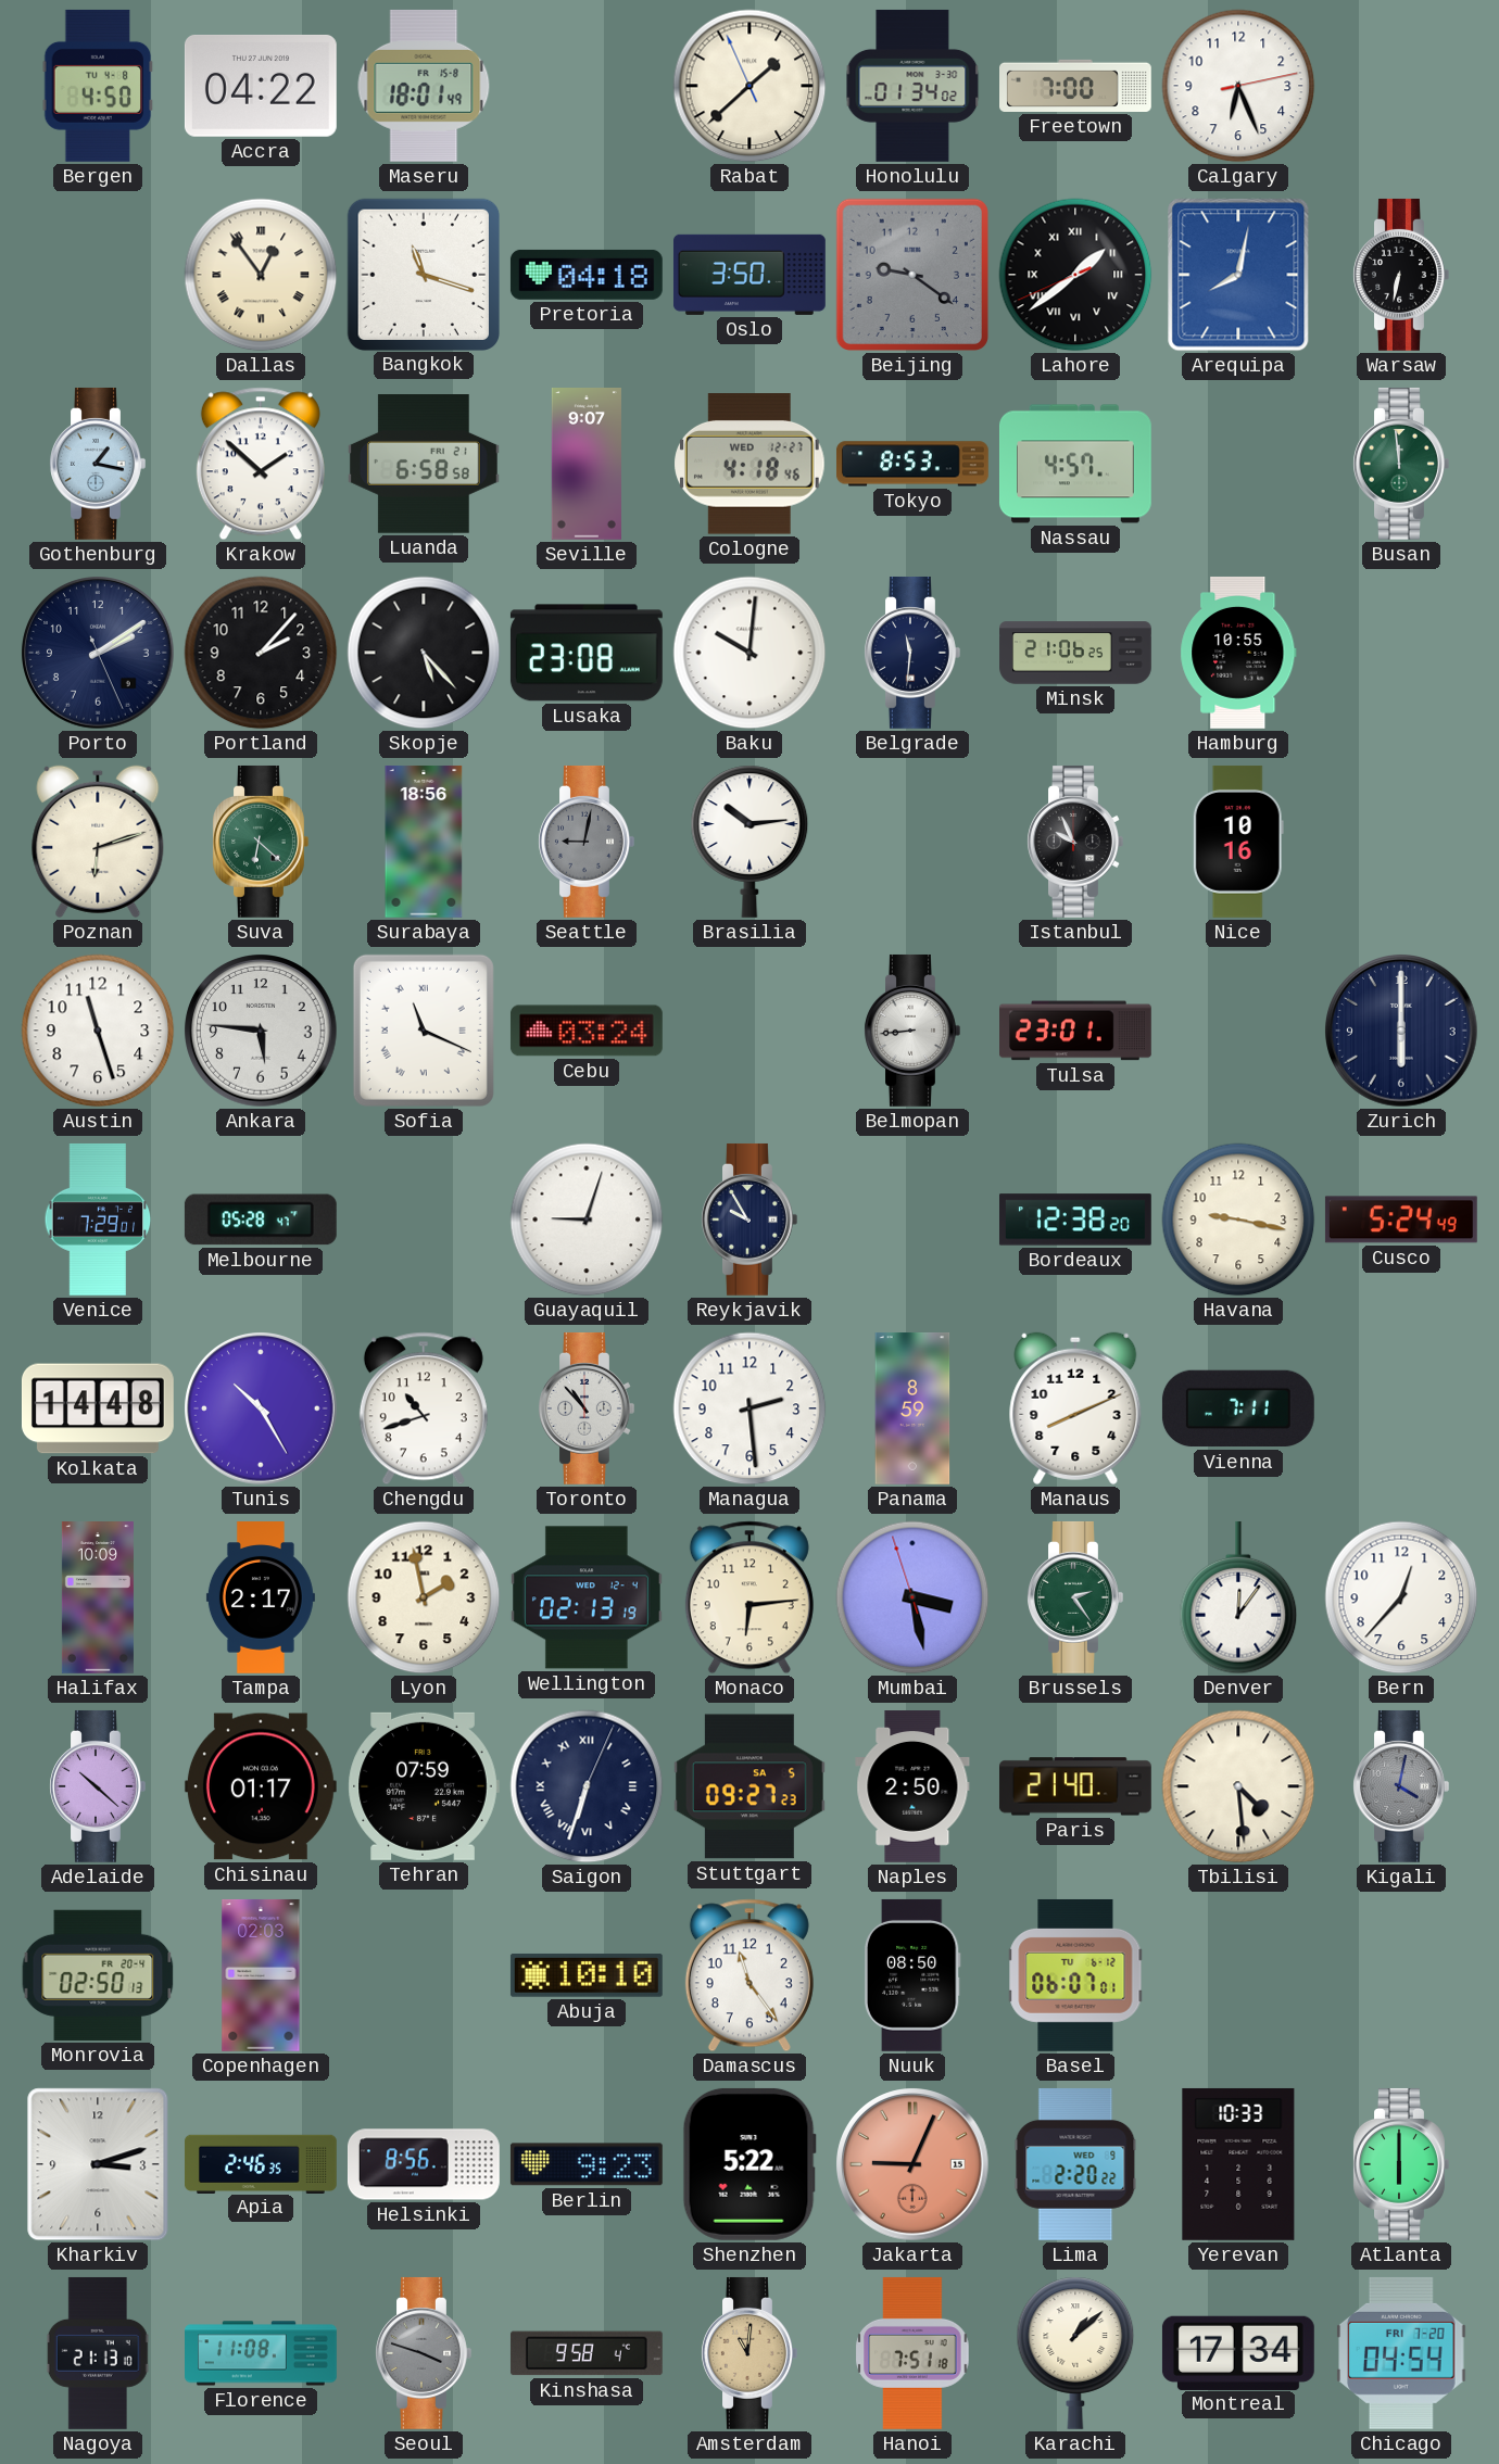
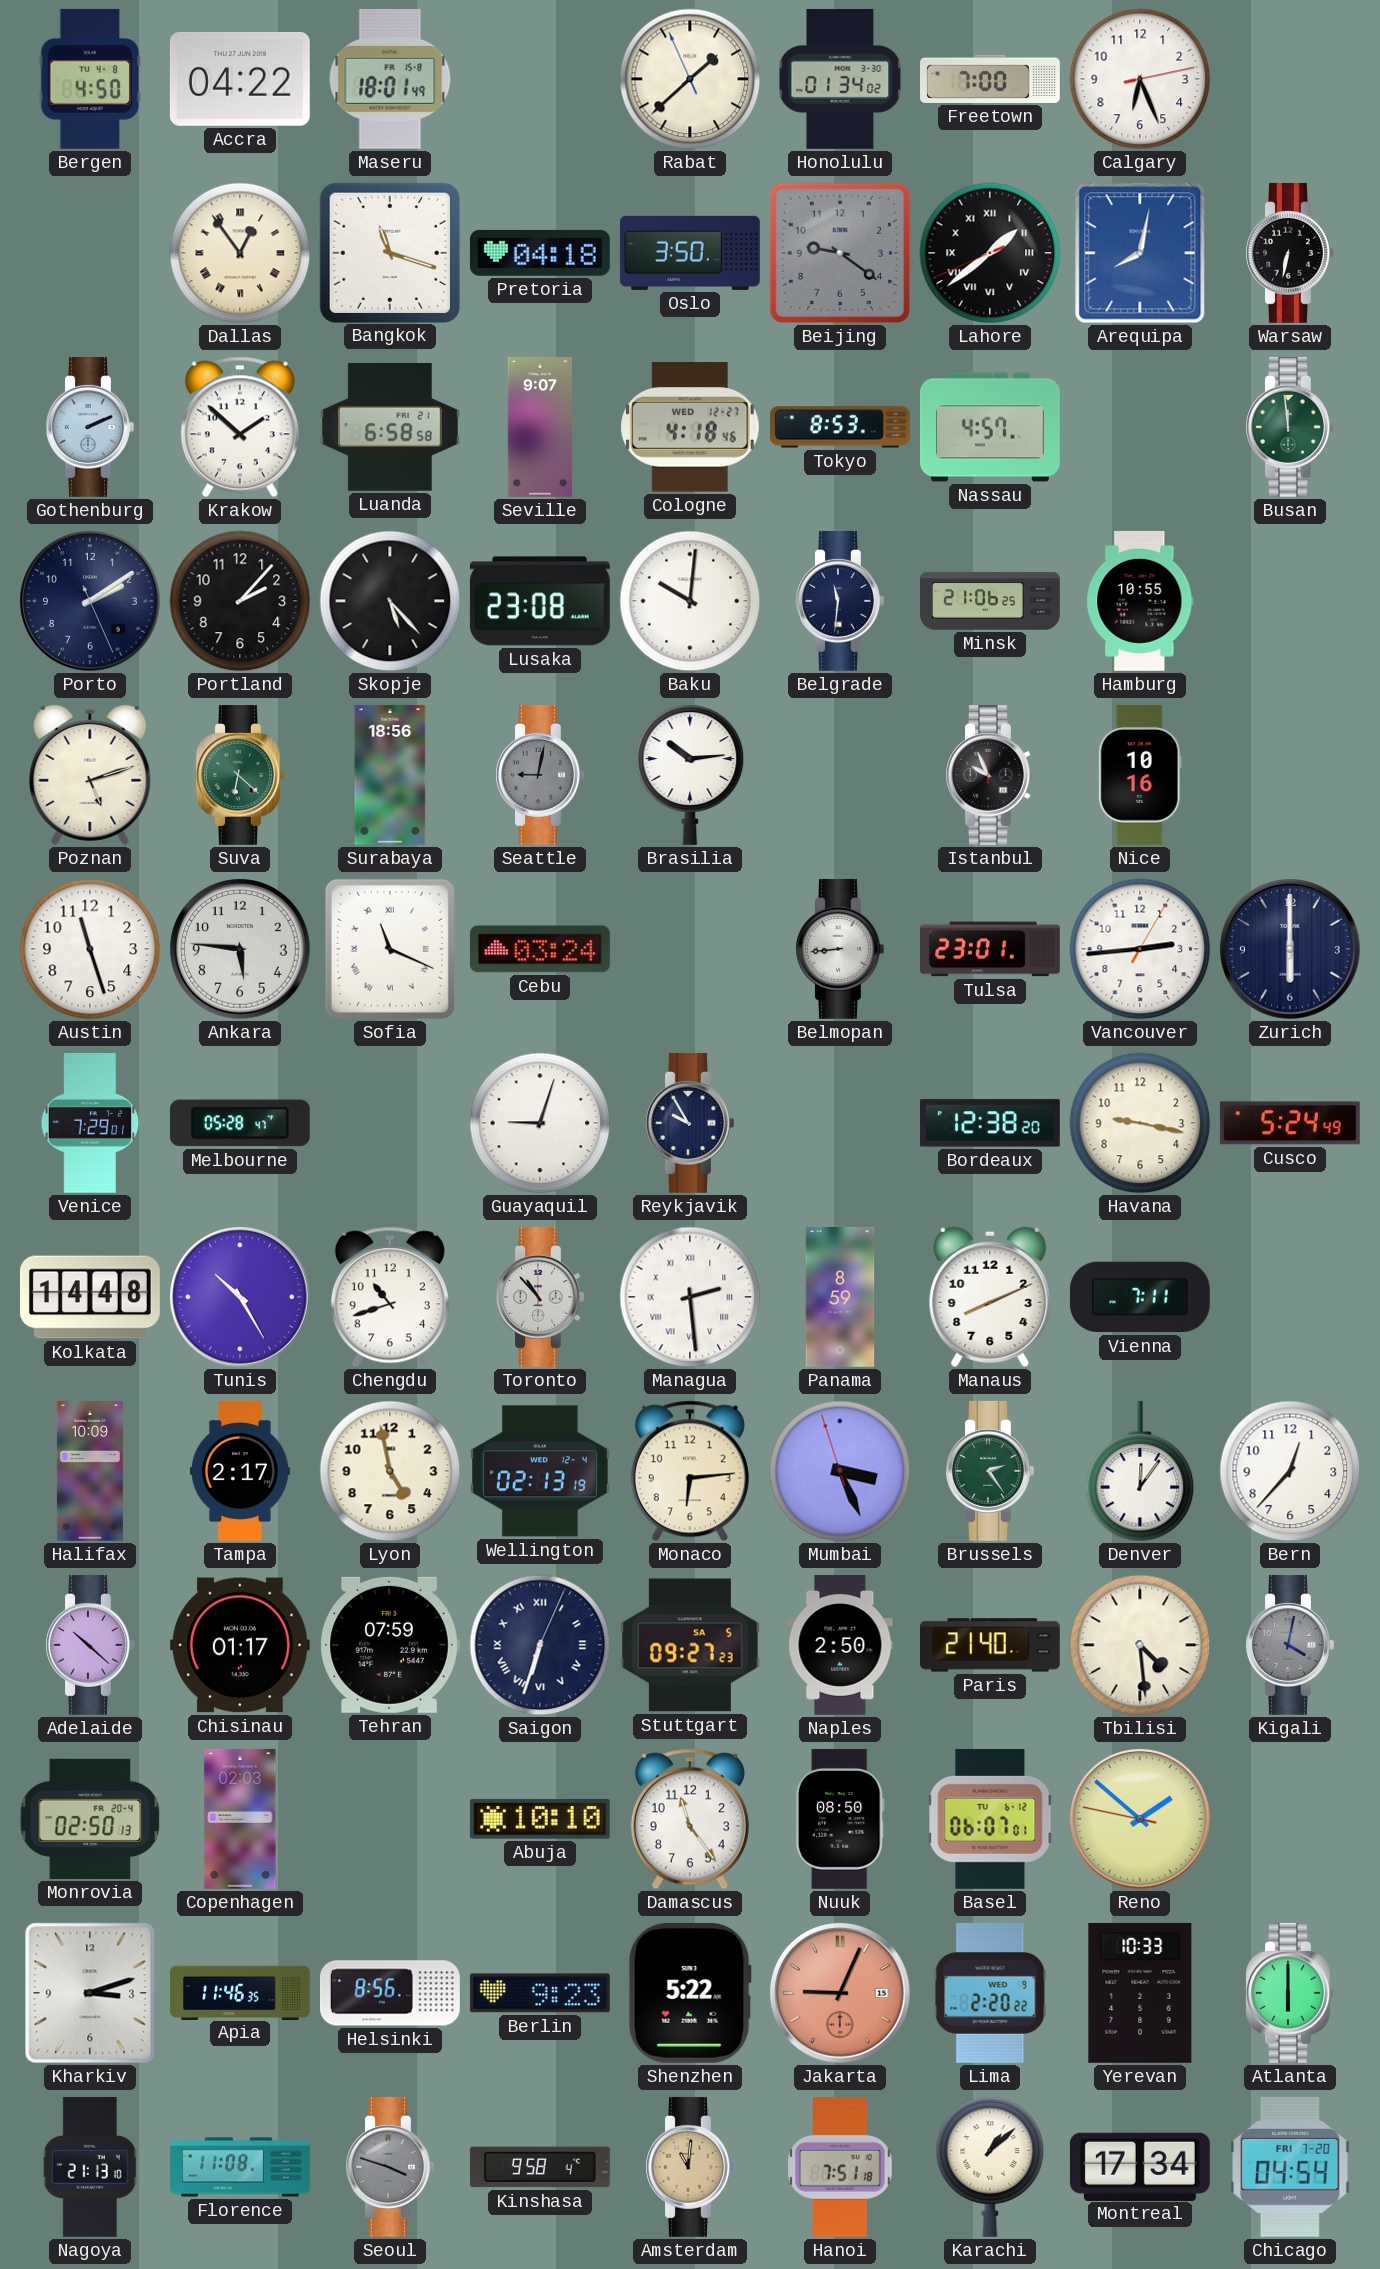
Gothenburg: 1:17 -> 2:11
Poznan: 6:12 -> 5:12
Vancouver: none -> 2:44
Managua numerals: Arabic -> Roman
Lyon: 1:58 -> 4:58
Mumbai: 3:27 -> 3:25
Reno: none -> 1:51
Apia: 2:46 -> 11:46
